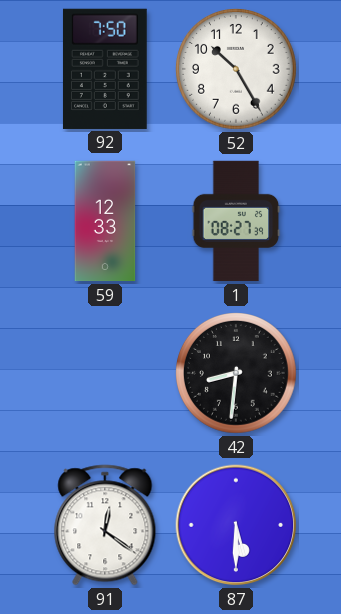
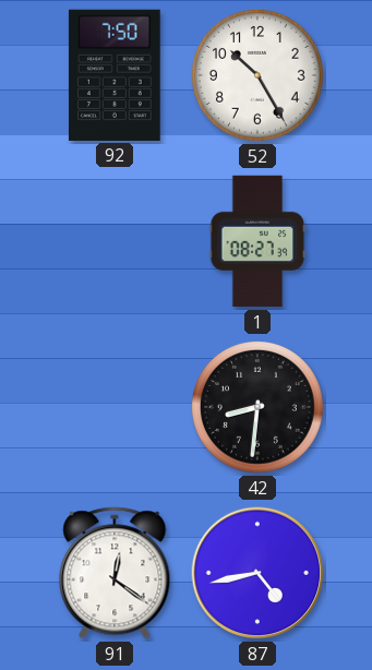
59: 12:33 -> none
87: 5:30 -> 4:43
